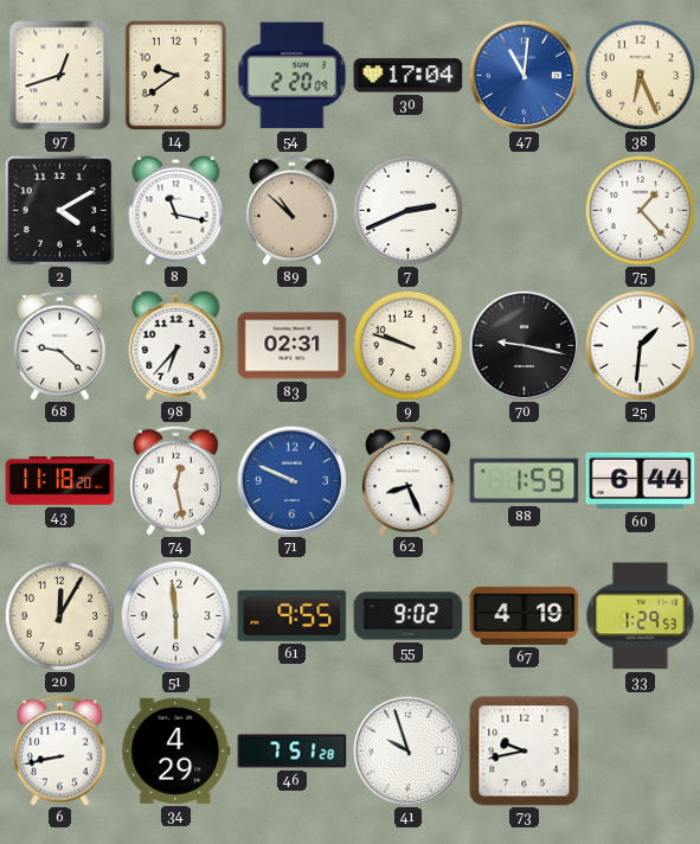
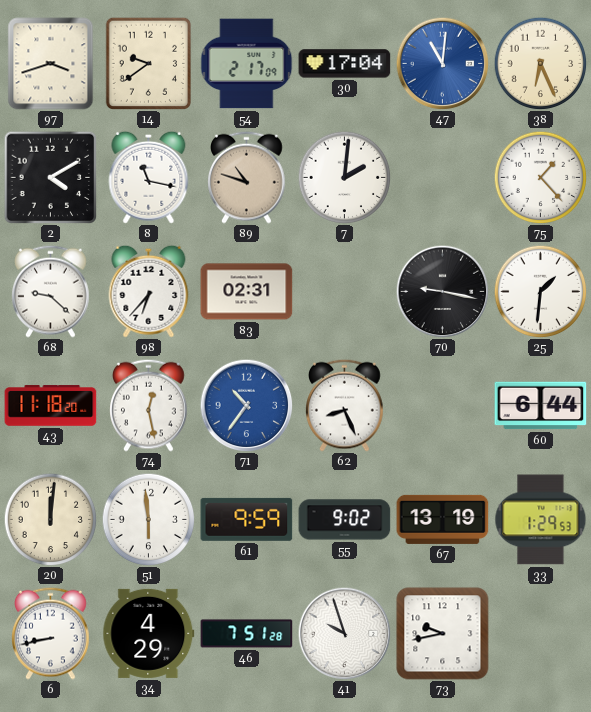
97: 12:42 -> 3:42
54: 2:20 -> 2:17
89: 10:52 -> 10:48
7: 2:41 -> 2:01
9: 9:48 -> none
71: 9:49 -> 10:36
88: 1:59 -> none
20: 12:05 -> 12:01
61: 9:55 -> 9:59
67: 4:19 -> 13:19
